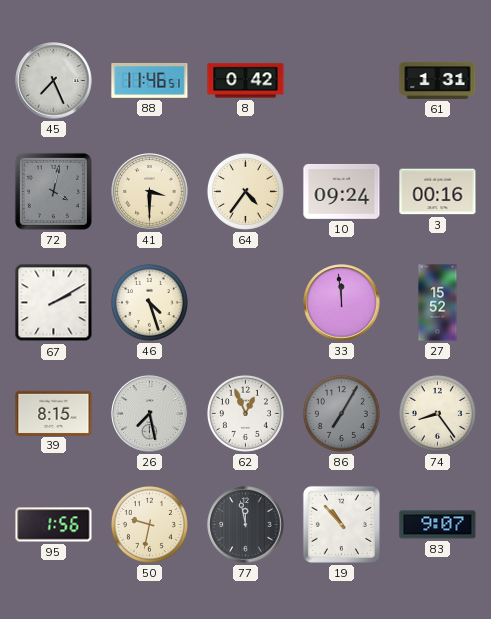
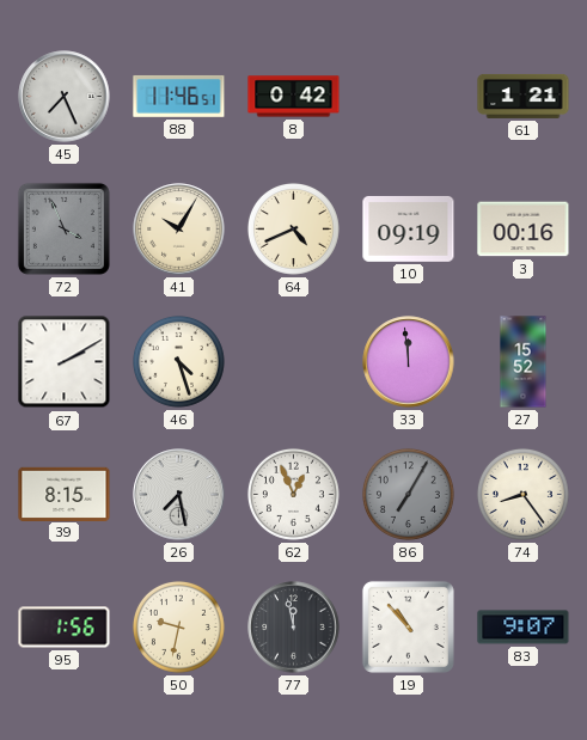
61: 1:31 -> 1:21
72: 4:02 -> 3:56
41: 3:30 -> 10:05
64: 4:36 -> 4:41
10: 09:24 -> 09:19
